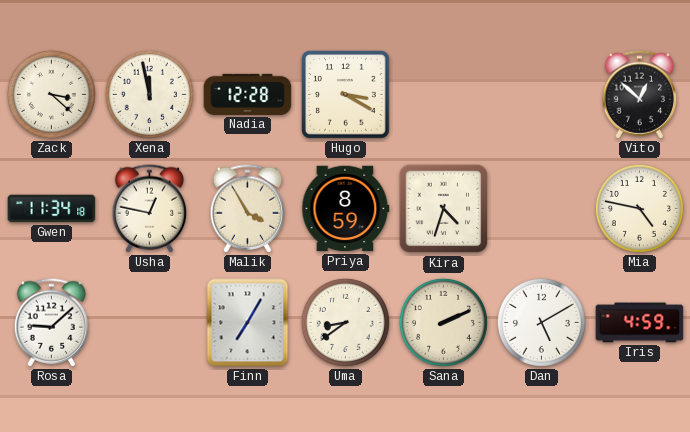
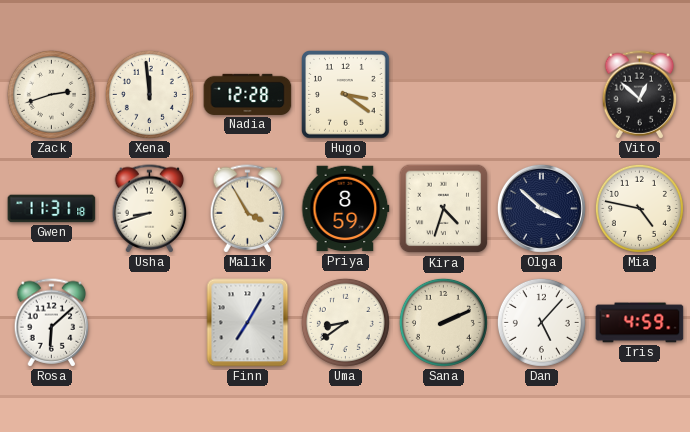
Zack: 3:22 -> 2:42
Xena: 11:58 -> 11:59
Hugo: 3:20 -> 3:21
Gwen: 11:34 -> 11:31
Usha: 12:47 -> 8:42
Olga: none -> 3:52
Rosa: 9:08 -> 6:08
Dan: 5:10 -> 5:07
